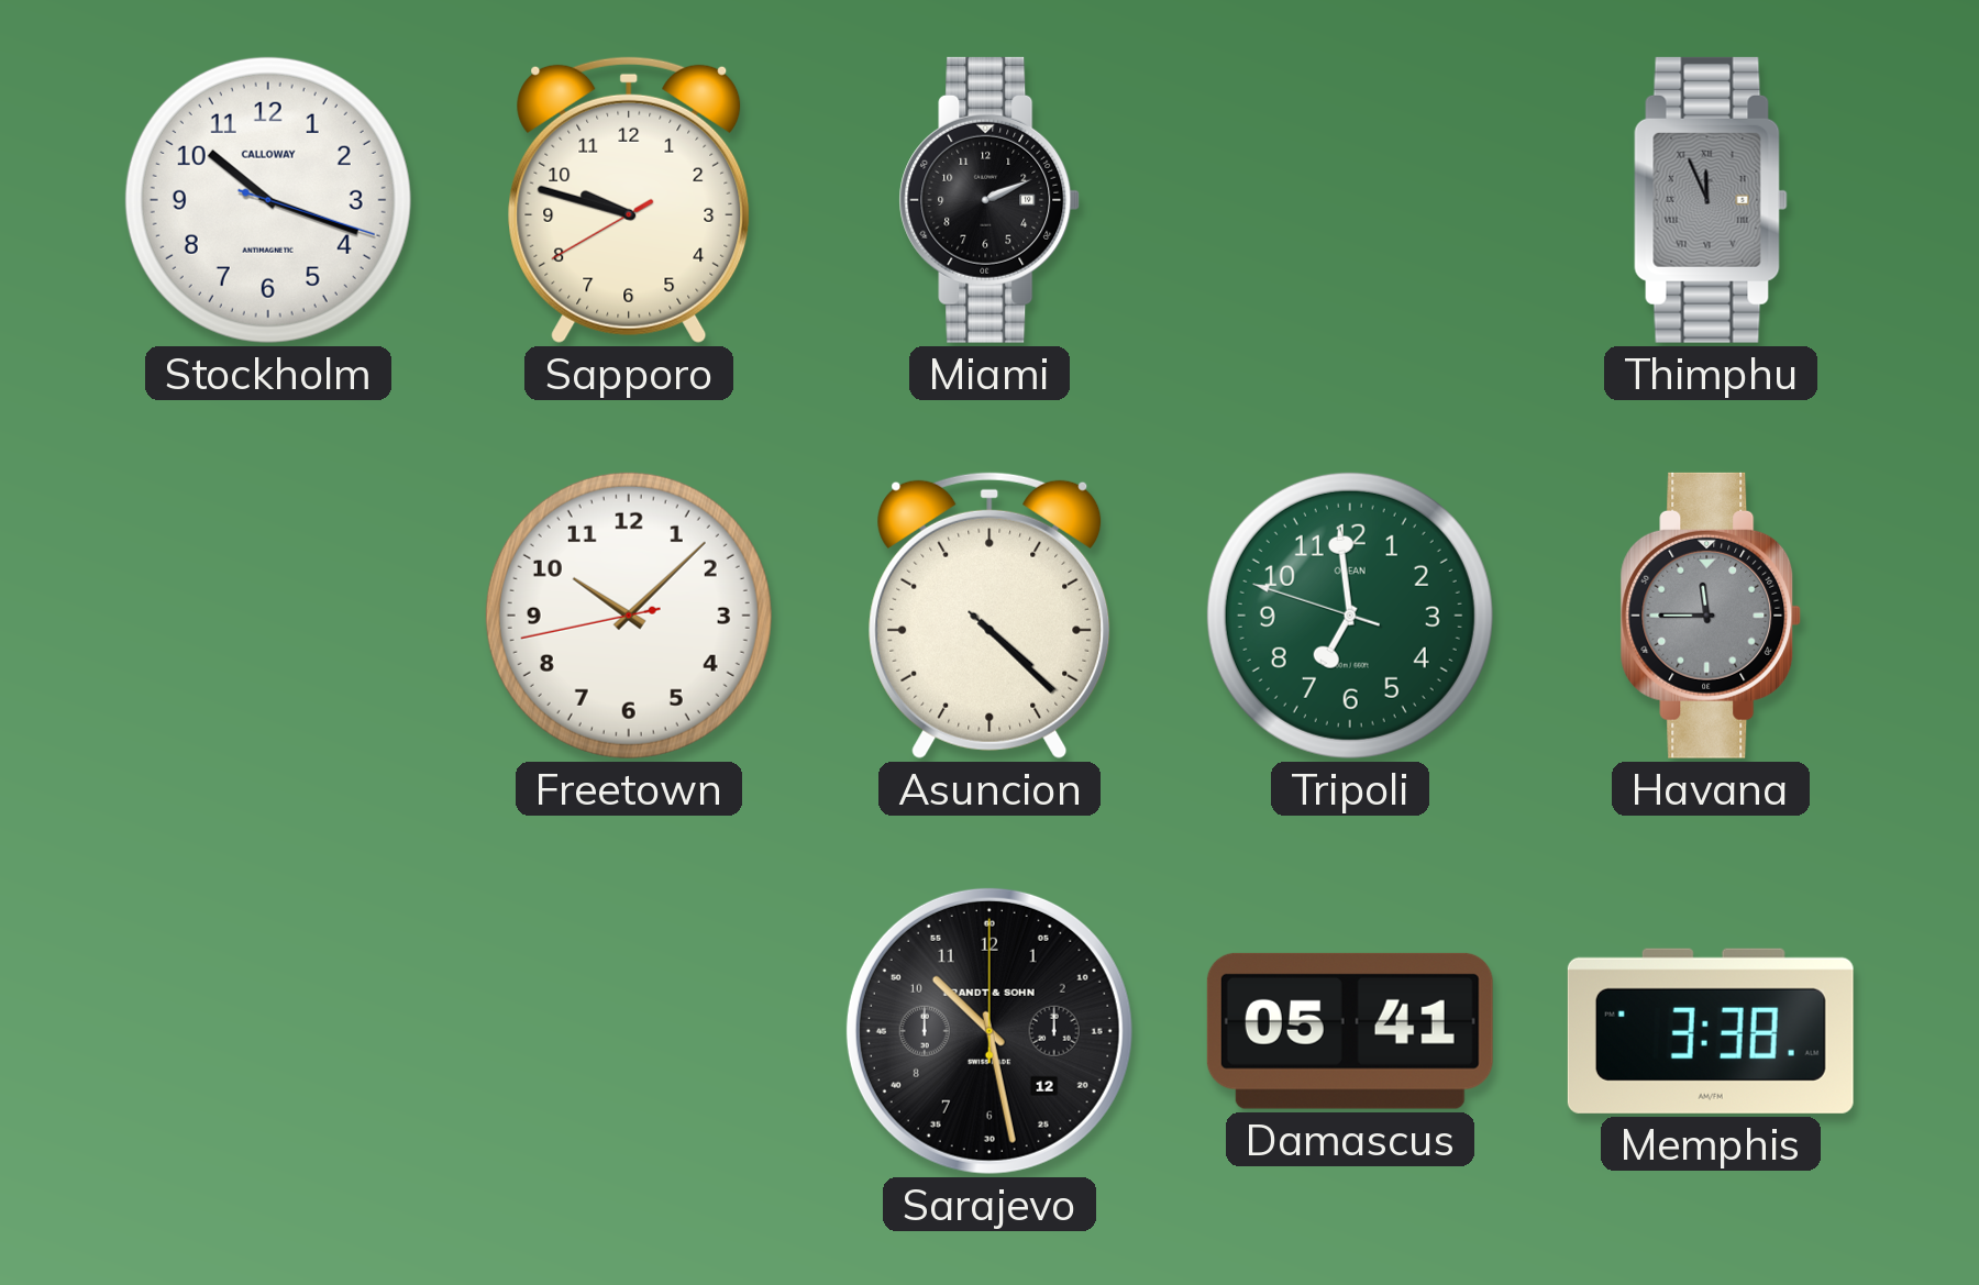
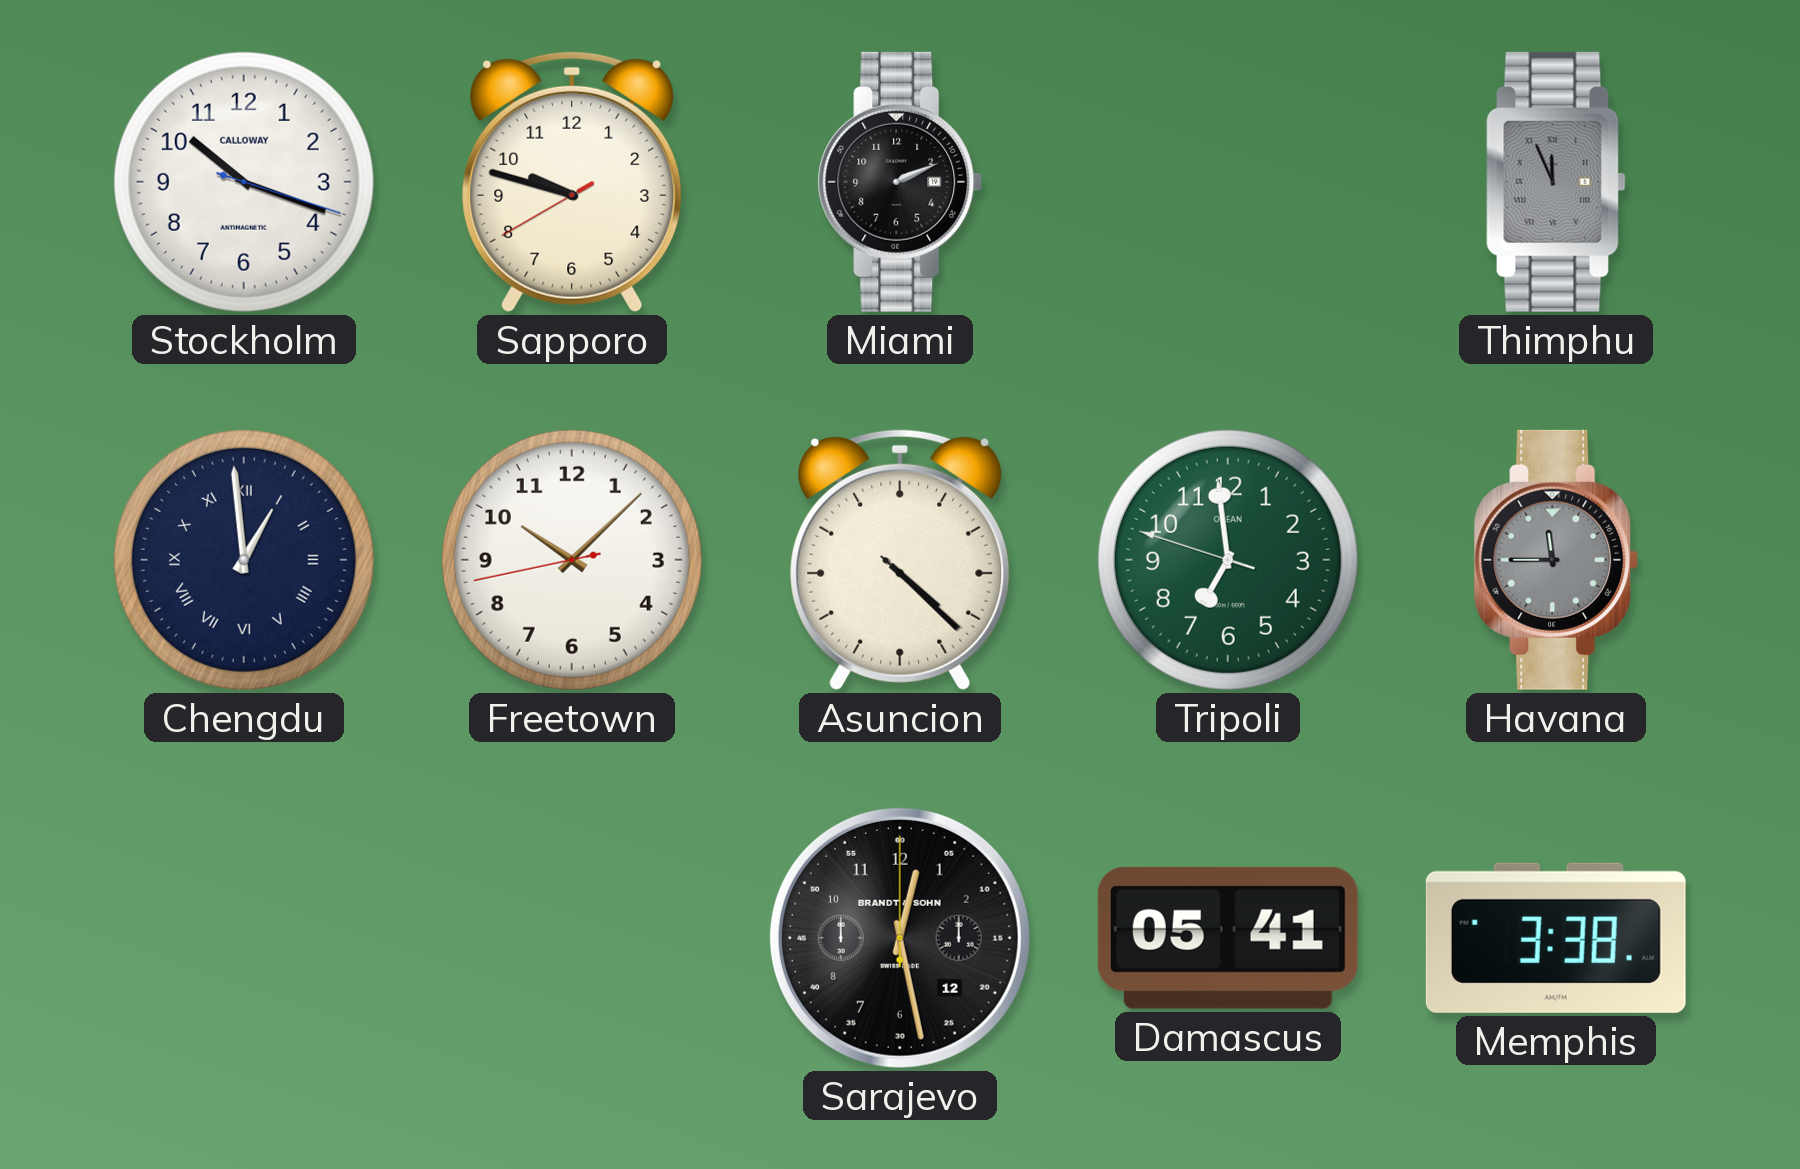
Chengdu: none -> 12:59
Sarajevo: 10:28 -> 12:28
